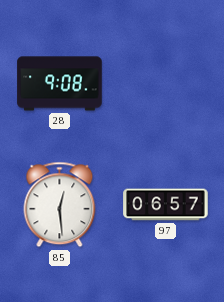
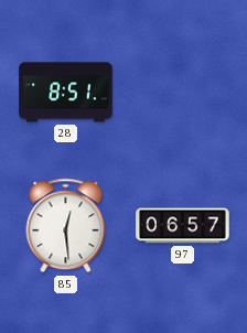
28: 9:08 -> 8:51
